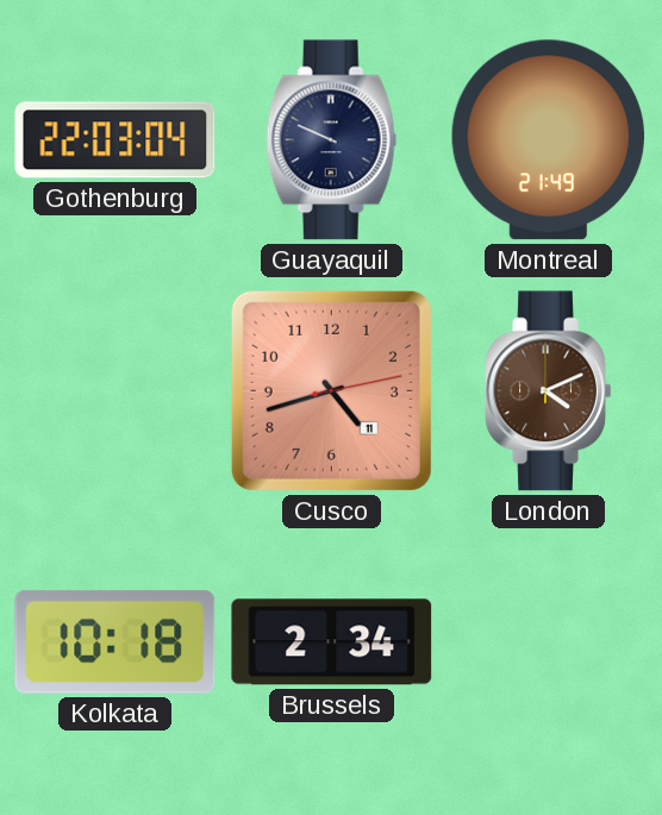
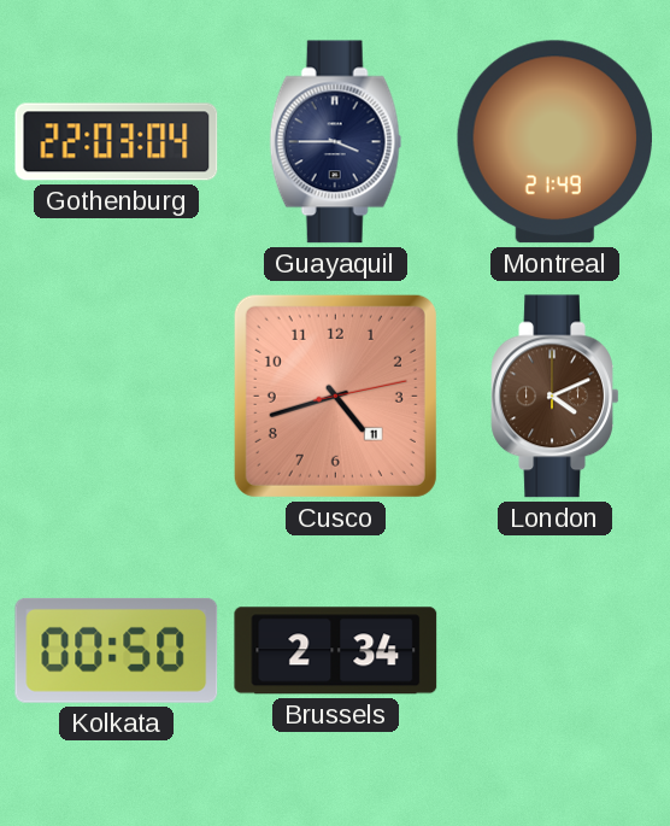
Guayaquil: 9:49 -> 3:45
Kolkata: 10:18 -> 00:50
